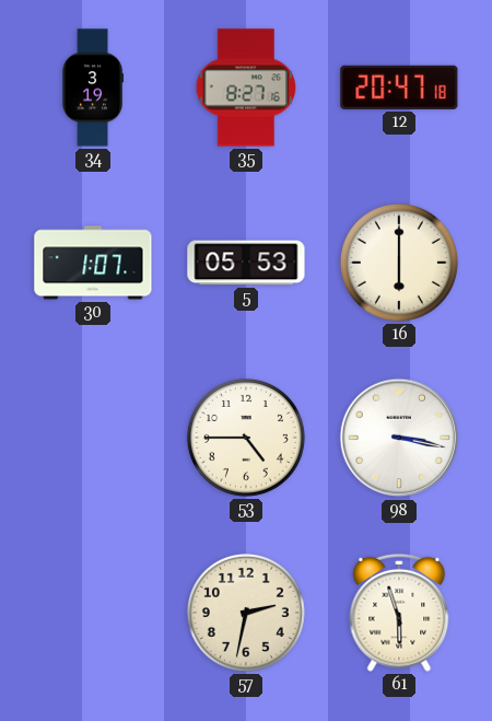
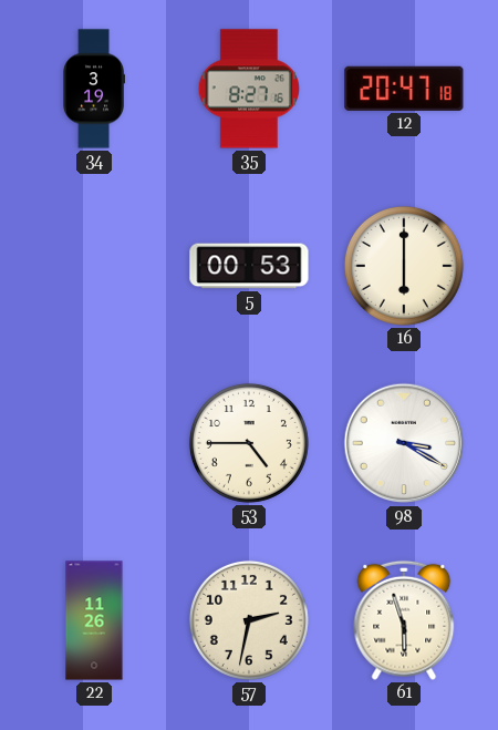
30: 1:07 -> none
5: 05:53 -> 00:53
98: 3:17 -> 3:20
22: none -> 11:26
